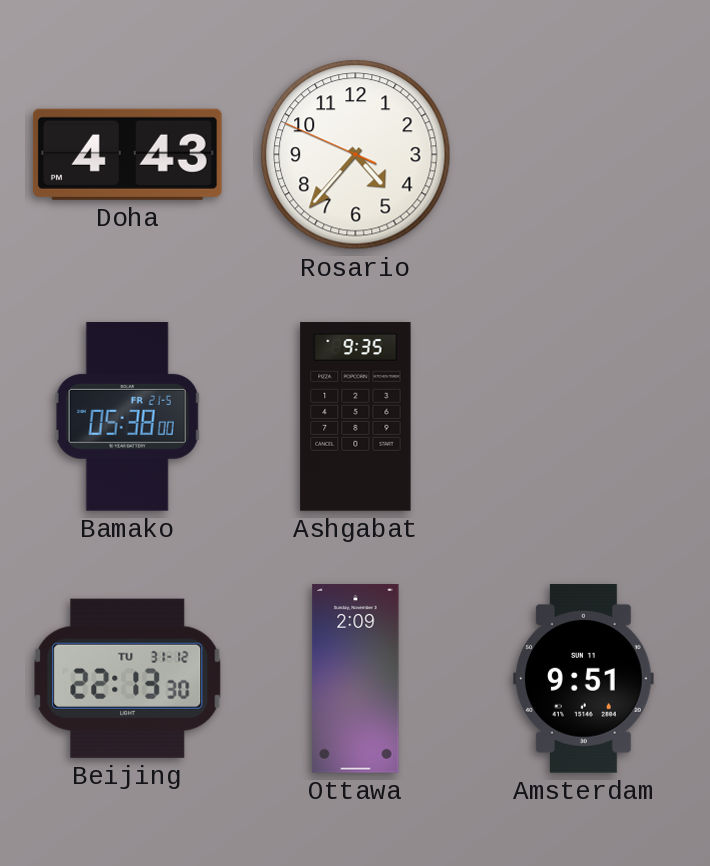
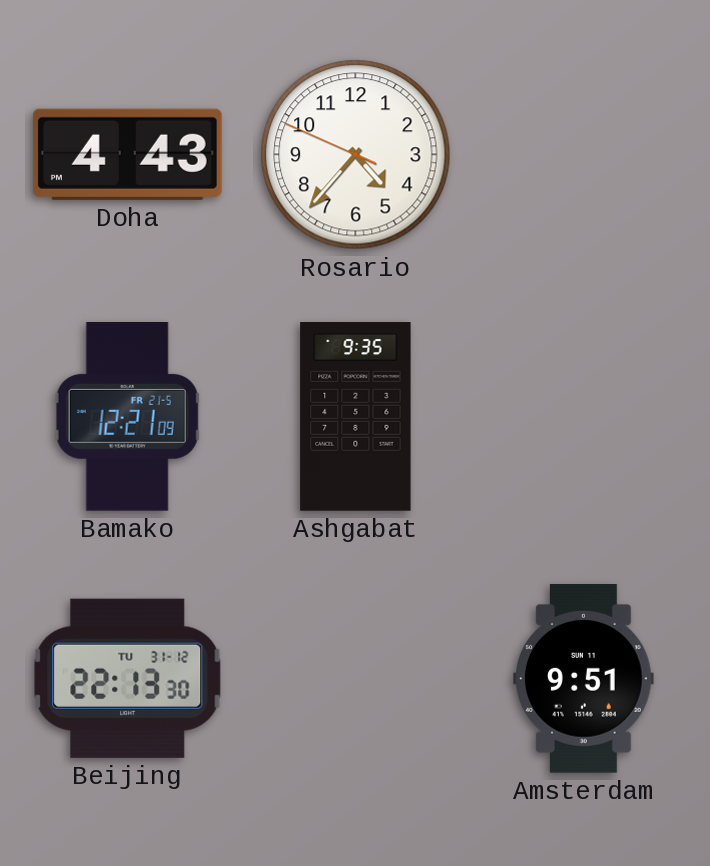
Bamako: 05:38 -> 12:21
Ottawa: 2:09 -> none
